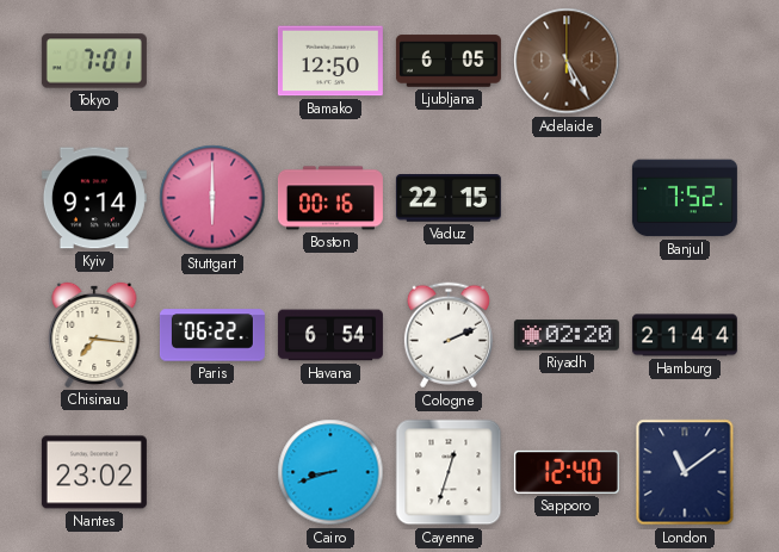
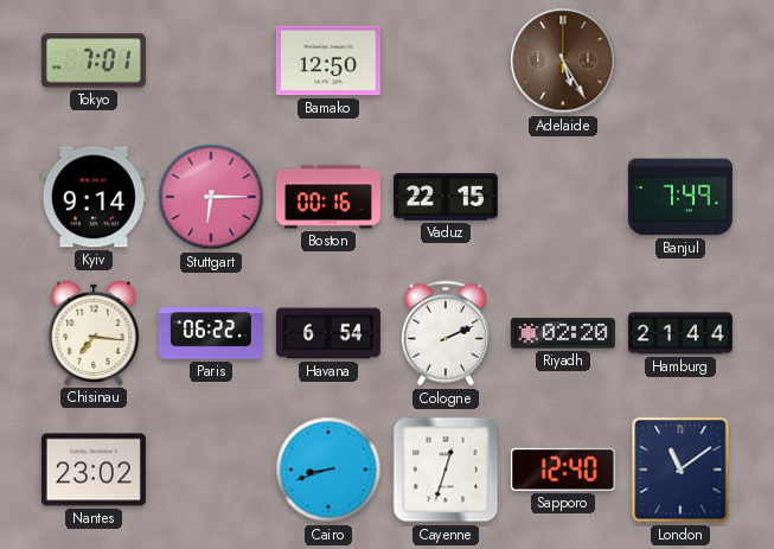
Ljubljana: 6:05 -> none
Stuttgart: 6:00 -> 6:15
Banjul: 7:52 -> 7:49
